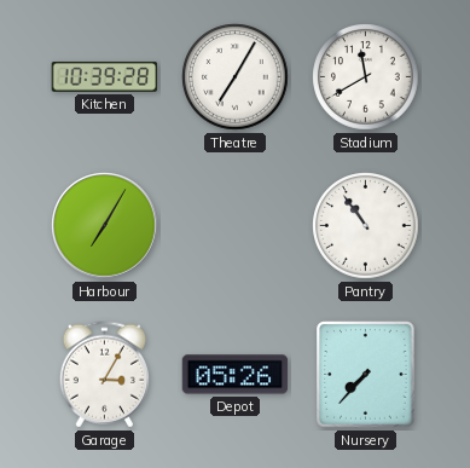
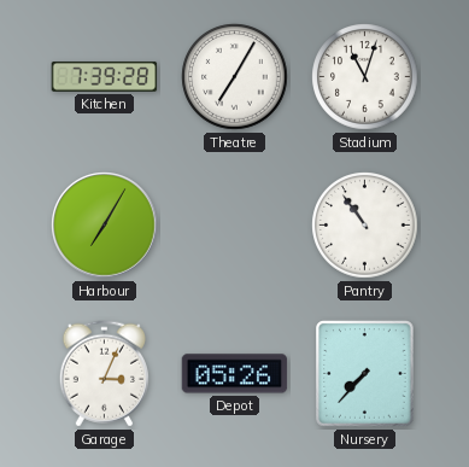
Kitchen: 10:39 -> 7:39
Stadium: 11:40 -> 11:03
Garage: 3:05 -> 3:04
